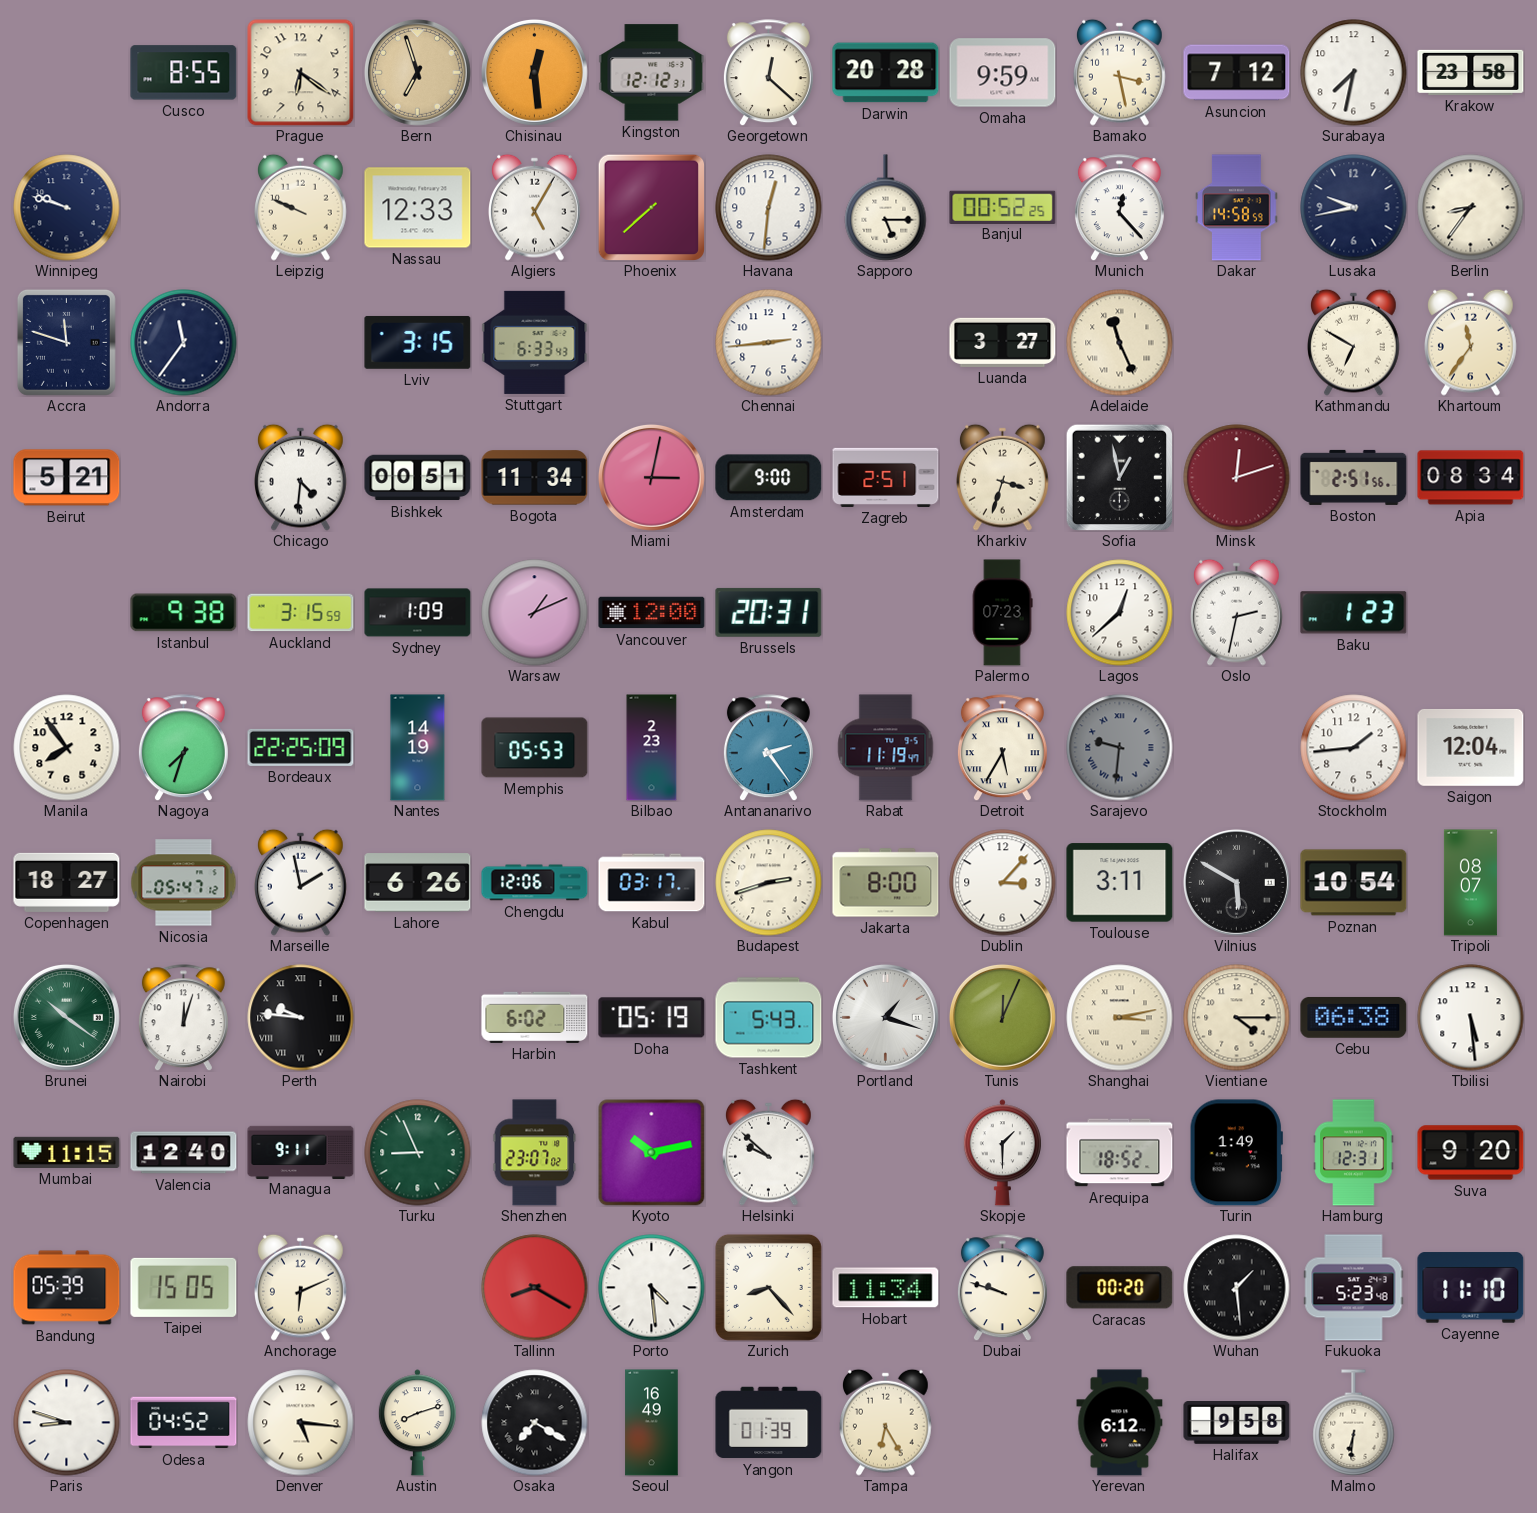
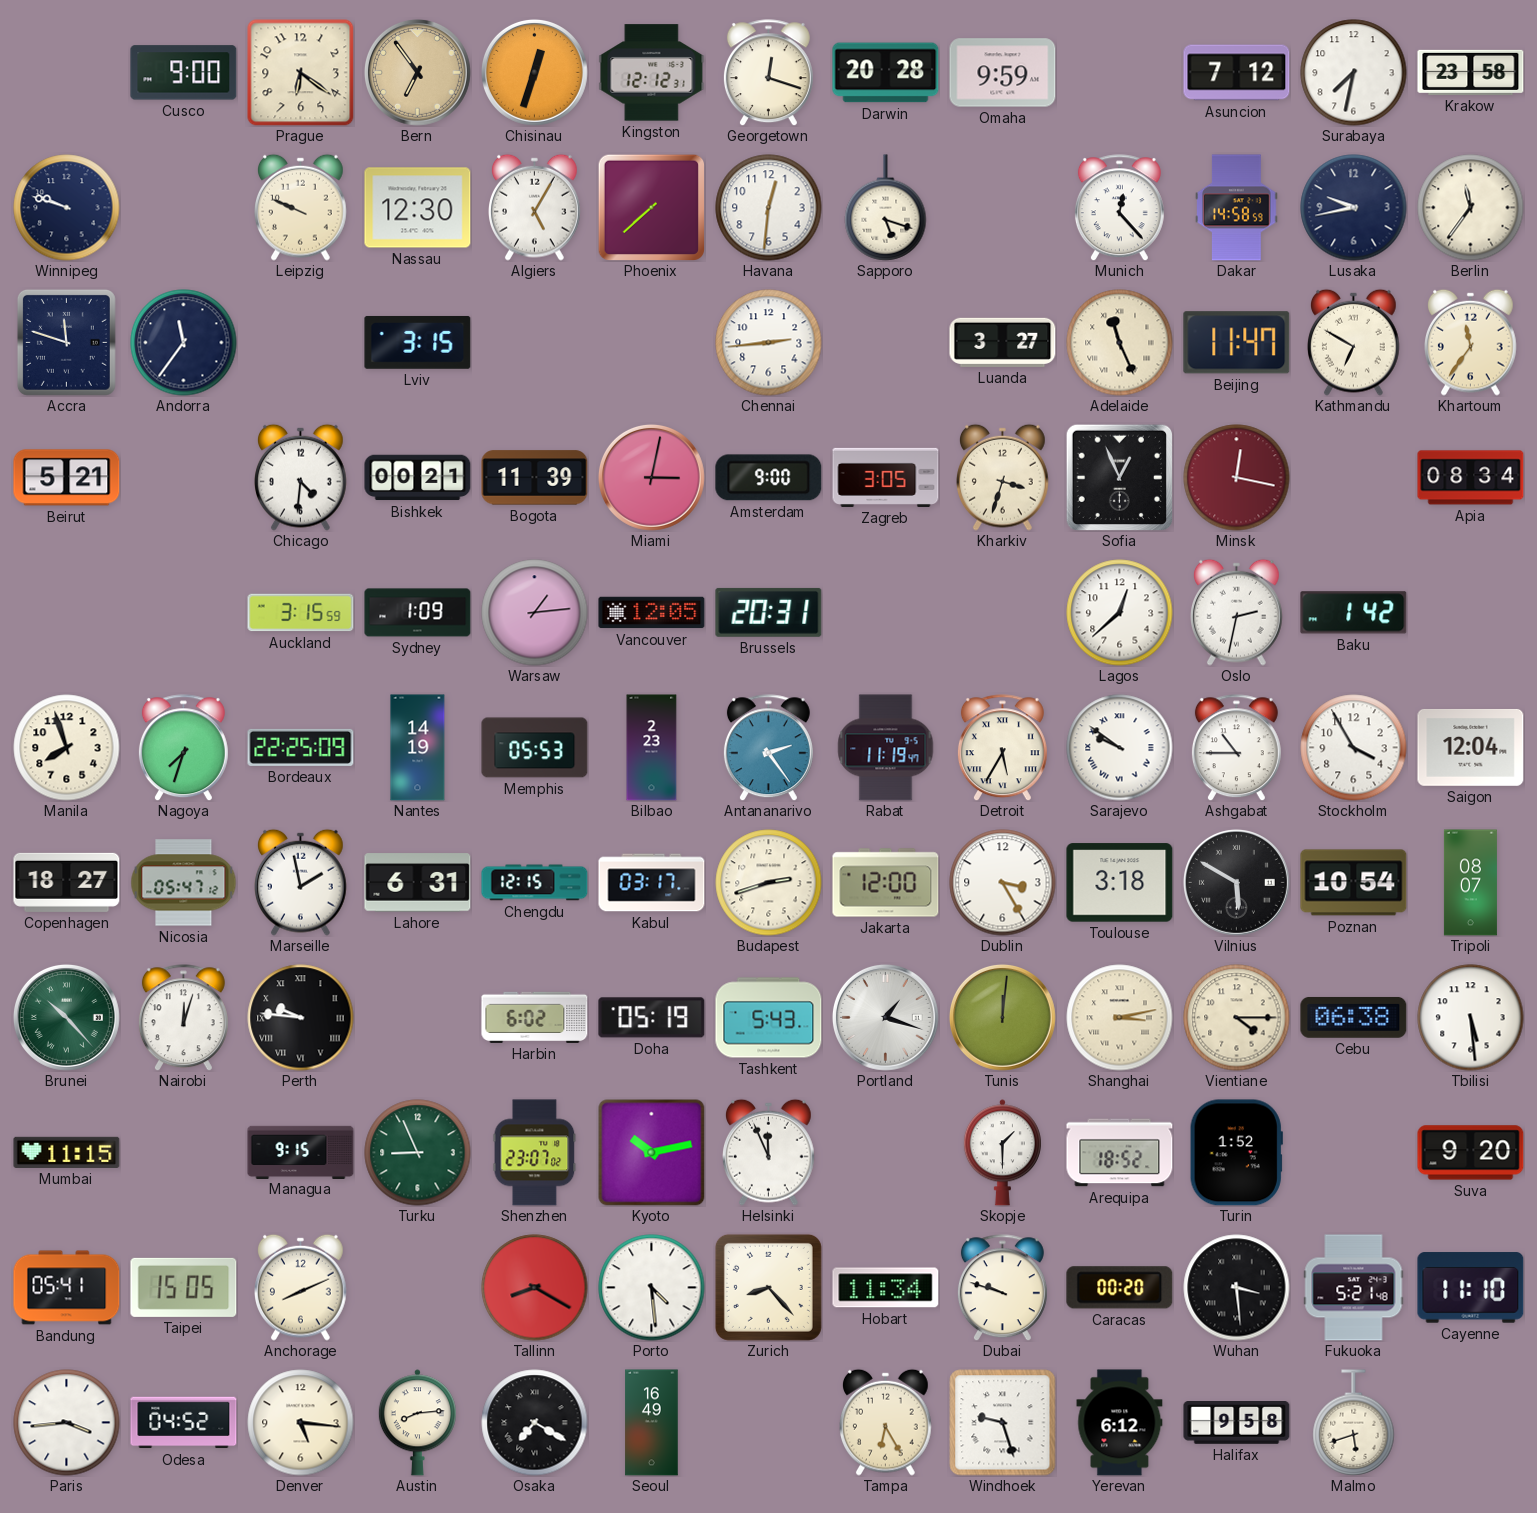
Cusco: 8:55 -> 9:00
Bern: 6:57 -> 6:54
Chisinau: 12:29 -> 12:33
Georgetown: 12:22 -> 12:18
Bamako: 3:28 -> none
Nassau: 12:33 -> 12:30
Sapporo: 5:15 -> 5:18
Banjul: 00:52 -> none
Berlin: 8:36 -> 11:36
Stuttgart: 6:33 -> none
Beijing: none -> 11:47
Bishkek: 00:51 -> 00:21
Bogota: 11:34 -> 11:39
Zagreb: 2:51 -> 3:05
Sofia: 12:58 -> 12:56
Minsk: 12:12 -> 12:17
Boston: 2:51 -> none
Istanbul: 9:38 -> none
Warsaw: 1:11 -> 1:14
Vancouver: 12:00 -> 12:05
Palermo: 07:23 -> none
Baku: 1:23 -> 1:42
Manila: 7:54 -> 7:57
Sarajevo: 9:31 -> 9:51
Sarajevo dial: grey -> white
Ashgabat: none -> 10:45
Stockholm: 1:44 -> 3:55
Lahore: 6:26 -> 6:31
Chengdu: 12:06 -> 12:15
Jakarta: 8:00 -> 12:00
Dublin: 3:07 -> 3:25
Toulouse: 3:11 -> 3:18
Brunei: 10:21 -> 10:23
Tunis: 12:04 -> 12:01
Valencia: 12:40 -> none
Managua: 9:11 -> 9:15
Helsinki: 9:52 -> 11:56
Turin: 1:49 -> 1:52
Hamburg: 12:31 -> none
Bandung: 05:39 -> 05:41
Anchorage: 6:11 -> 8:11
Wuhan: 1:29 -> 3:29
Fukuoka: 5:23 -> 5:21
Paris: 8:48 -> 3:44
Austin: 8:12 -> 8:14
Yangon: 01:39 -> none
Windhoek: none -> 9:27
Malmo: 6:31 -> 5:42
